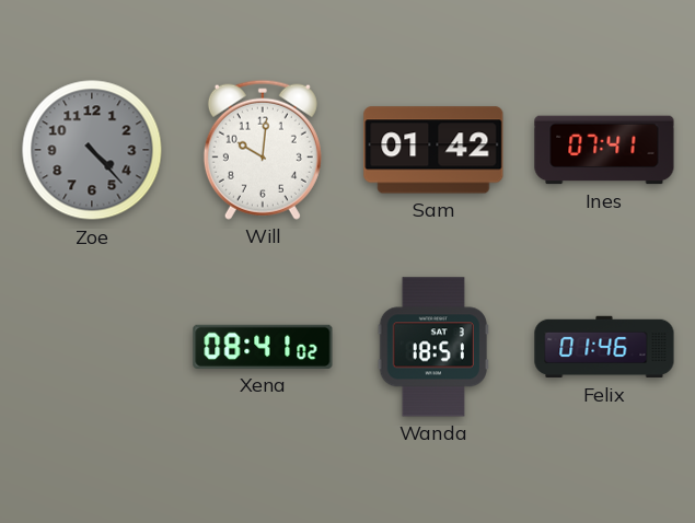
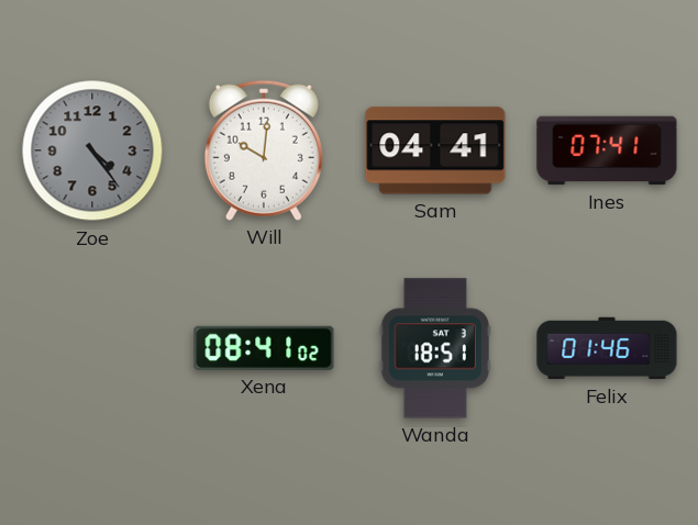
Zoe: 4:23 -> 4:24
Sam: 01:42 -> 04:41
